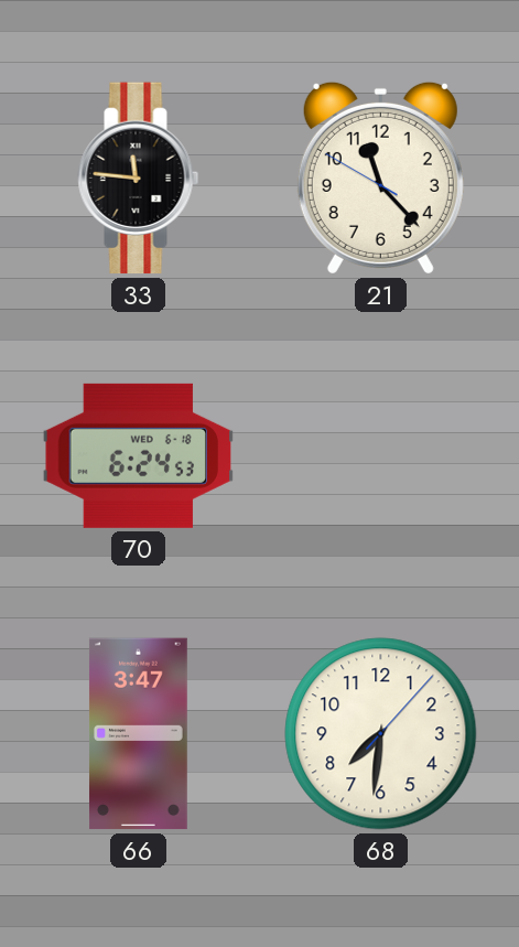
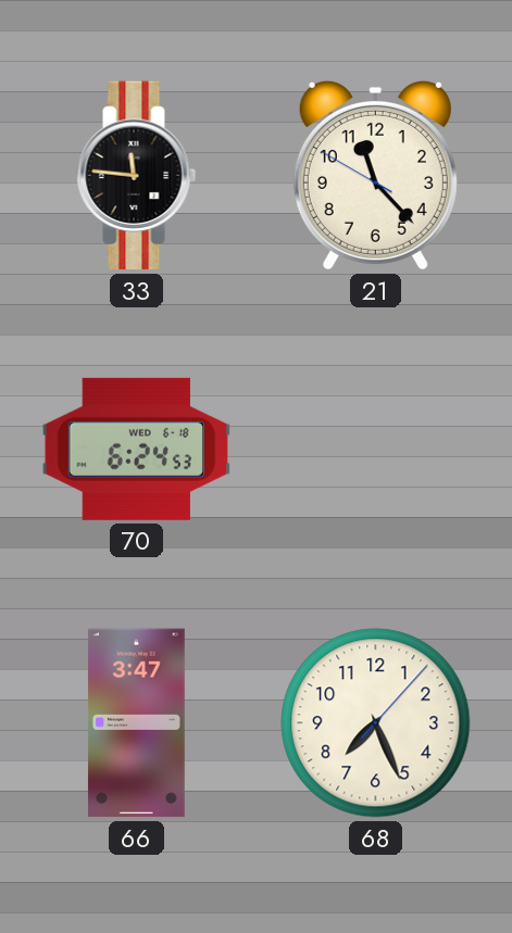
68: 7:31 -> 7:26
